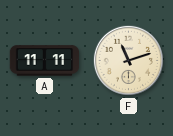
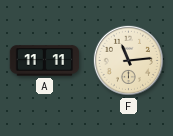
F: 11:12 -> 11:14
